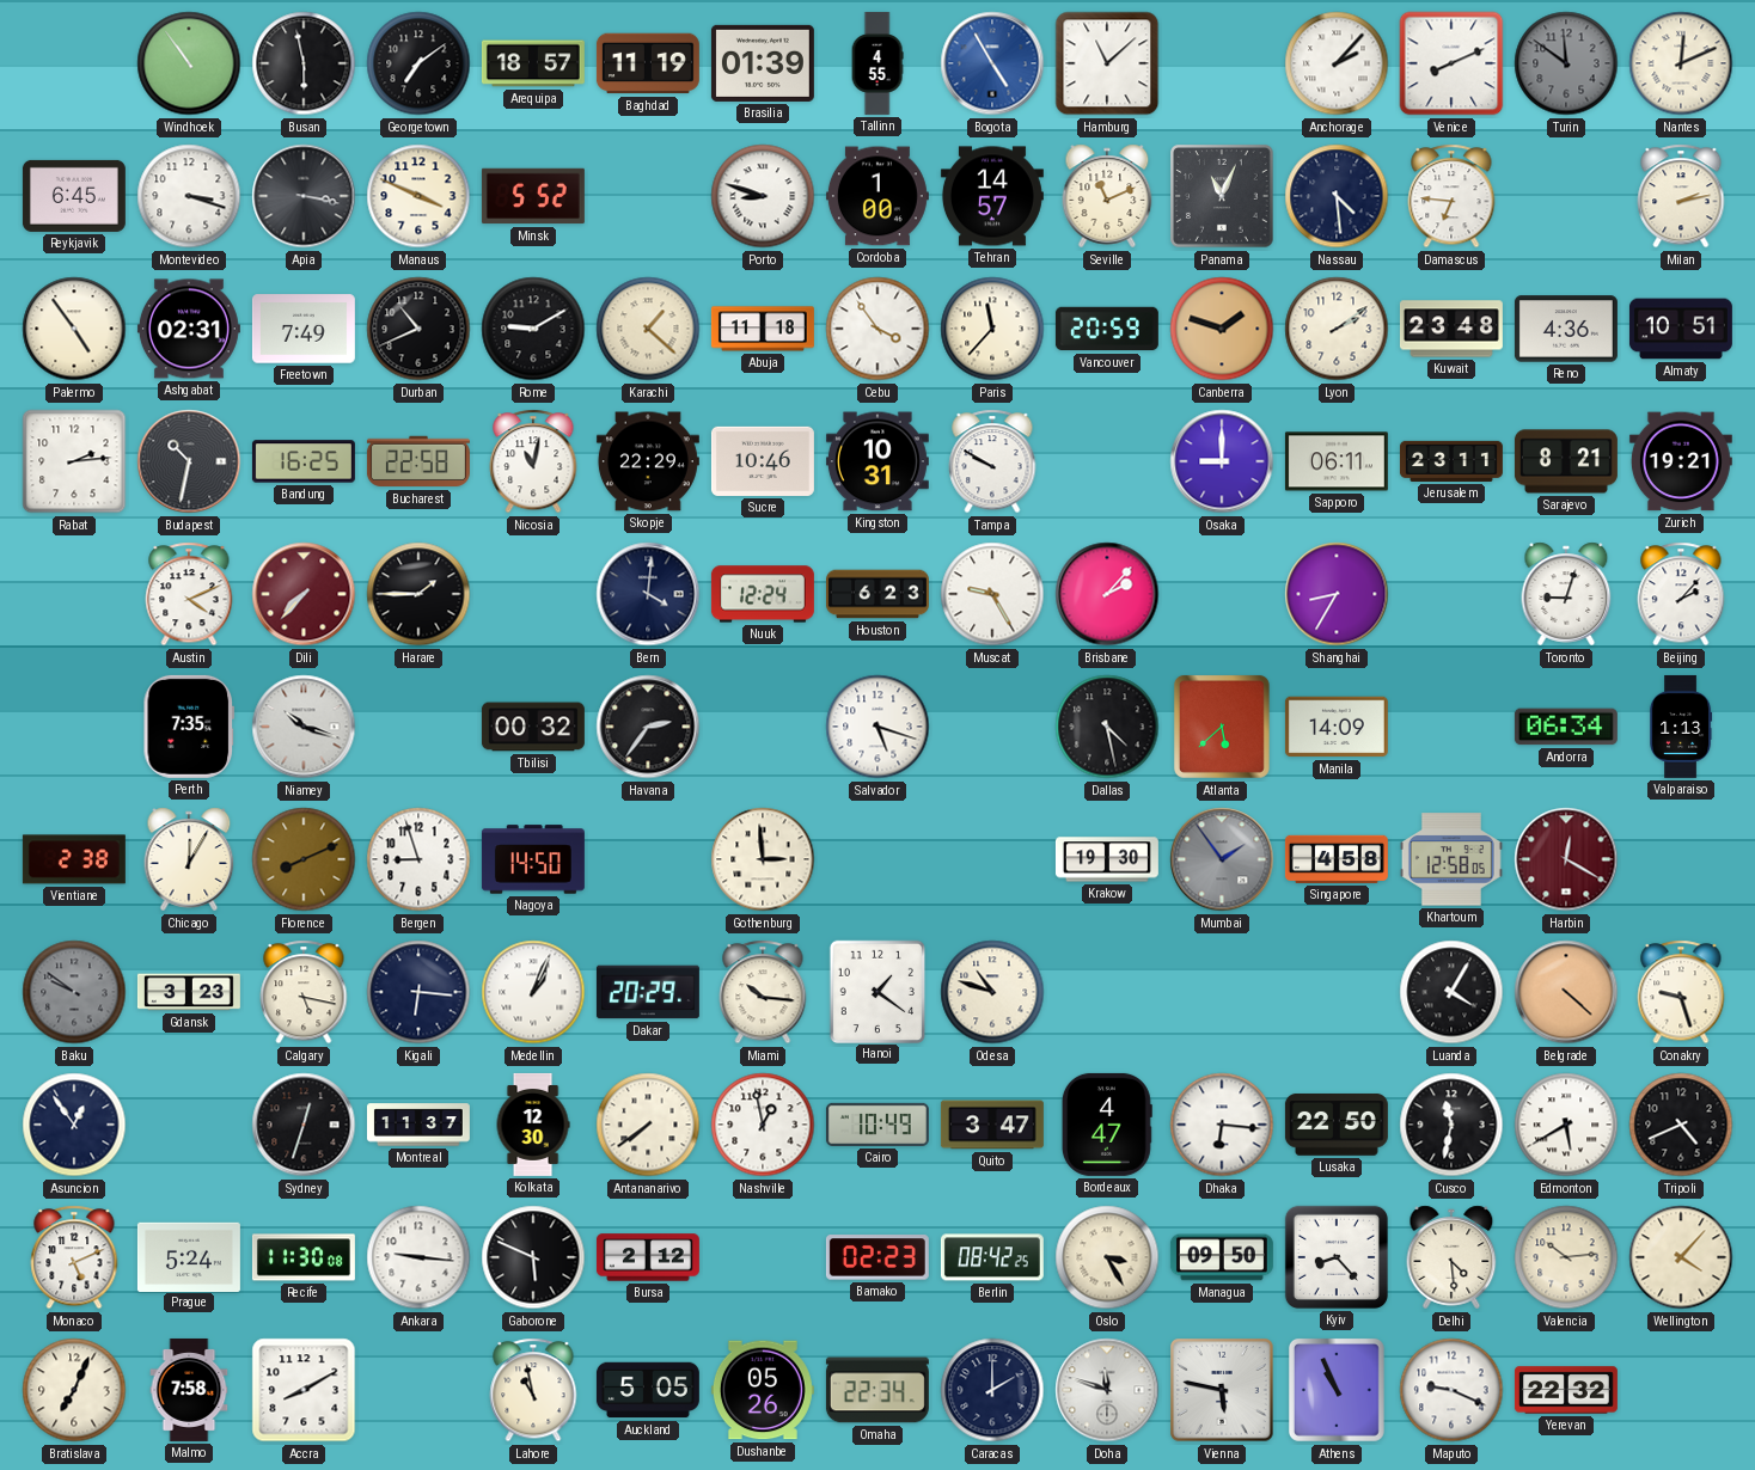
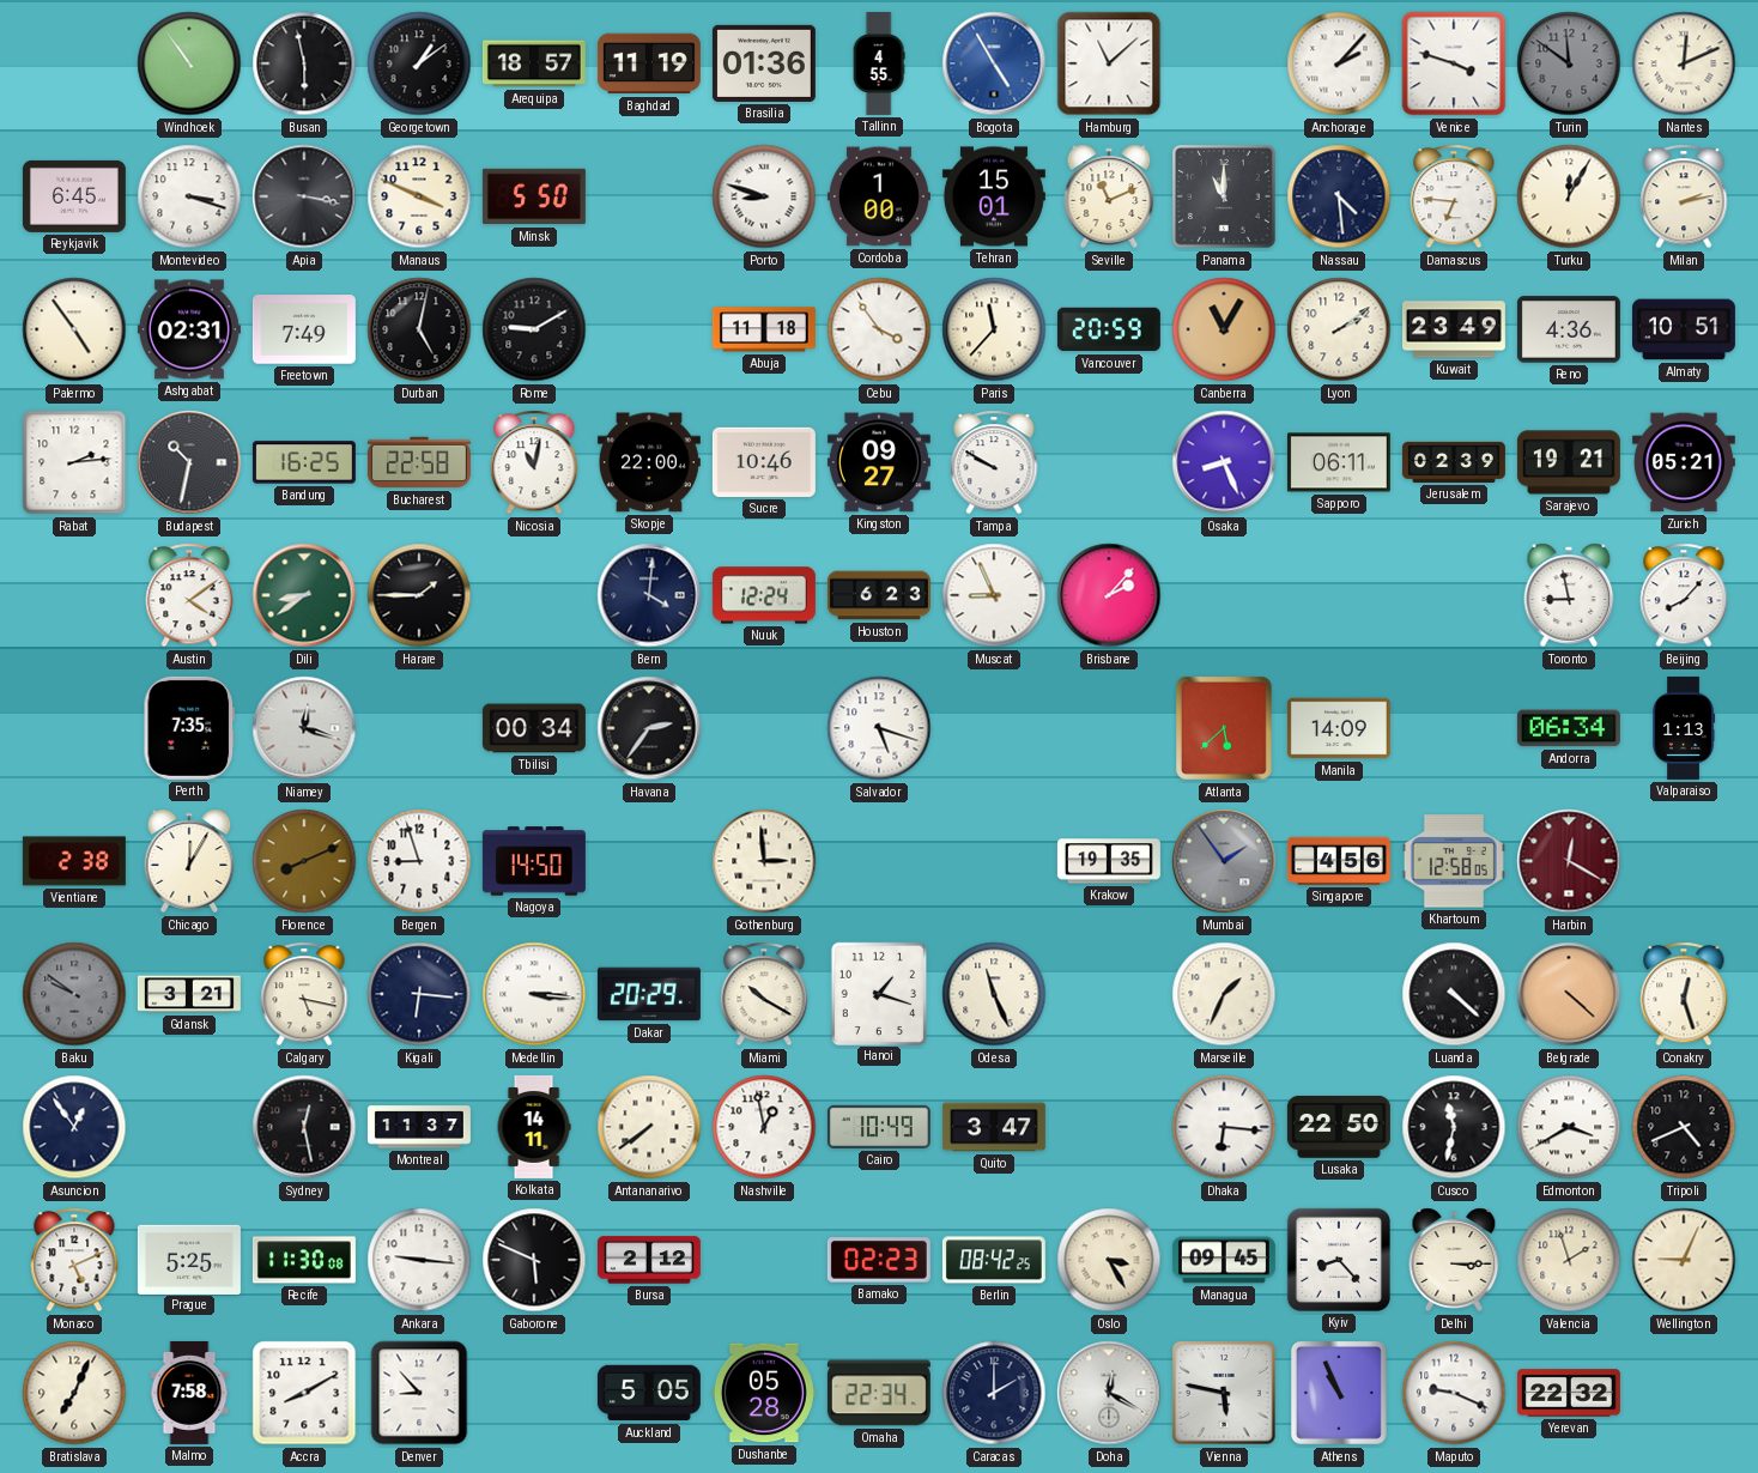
Georgetown: 7:09 -> 1:09
Brasilia: 01:39 -> 01:36
Venice: 8:11 -> 3:48
Minsk: 5:52 -> 5:50
Tehran: 14:57 -> 15:01
Panama: 11:04 -> 11:00
Turku: none -> 12:05
Durban: 10:41 -> 5:02
Karachi: 1:22 -> none
Canberra: 1:48 -> 11:05
Kuwait: 23:48 -> 23:49
Skopje: 22:29 -> 22:00
Kingston: 10:31 -> 09:27
Osaka: 9:00 -> 8:26
Jerusalem: 23:11 -> 02:39
Sarajevo: 8:21 -> 19:21
Zurich: 19:21 -> 05:21
Austin: 4:11 -> 4:09
Dili: 7:37 -> 8:39
Dili dial: burgundy -> green
Muscat: 9:25 -> 8:56
Shanghai: 8:35 -> none
Toronto: 9:03 -> 8:58
Beijing: 2:07 -> 8:07
Niamey: 10:18 -> 12:18
Tbilisi: 00:32 -> 00:34
Dallas: 4:28 -> none
Krakow: 19:30 -> 19:35
Singapore: 4:58 -> 4:56
Gdansk: 3:23 -> 3:21
Medellin: 1:04 -> 3:16
Miami: 10:16 -> 10:20
Hanoi: 1:21 -> 1:18
Odesa: 10:48 -> 11:26
Marseille: none -> 1:34
Luanda: 4:05 -> 4:22
Conakry: 9:27 -> 12:27
Sydney: 12:33 -> 12:28
Kolkata: 12:30 -> 14:11
Bordeaux: 4:47 -> none
Edmonton: 5:40 -> 3:40
Prague: 5:24 -> 5:25
Managua: 09:50 -> 09:45
Delhi: 4:29 -> 3:15
Valencia: 10:14 -> 1:57
Wellington: 4:07 -> 9:04
Denver: none -> 8:53
Lahore: 10:58 -> none
Dushanbe: 05:26 -> 05:28
Doha: 11:48 -> 12:20
